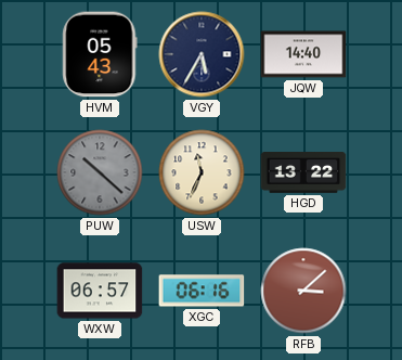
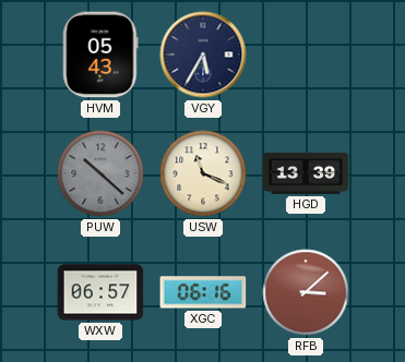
JQW: 14:40 -> none
USW: 11:34 -> 11:19
HGD: 13:22 -> 13:39
